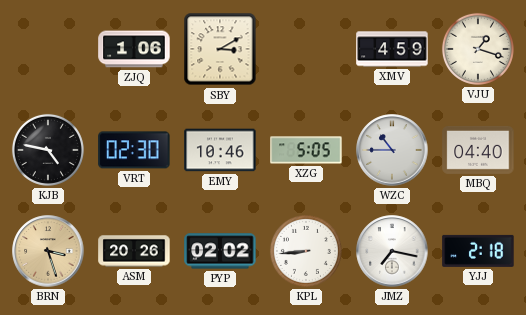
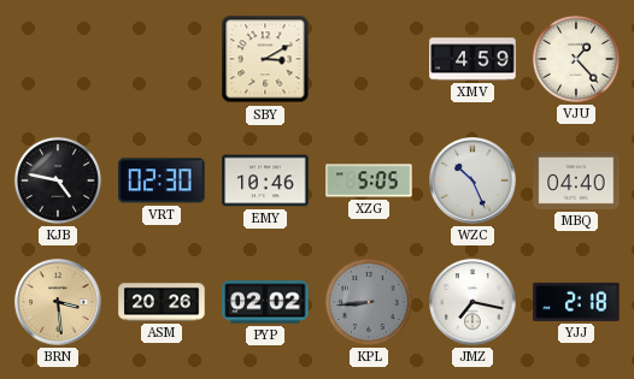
ZJQ: 1:06 -> none
VJU: 1:18 -> 1:23
WZC: 10:45 -> 10:26
BRN: 3:27 -> 3:29
KPL dial: white -> grey
